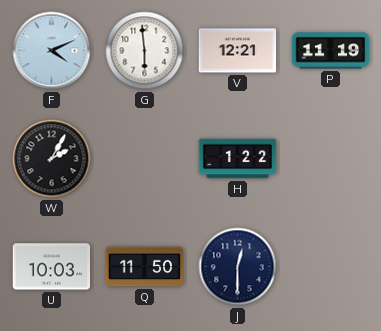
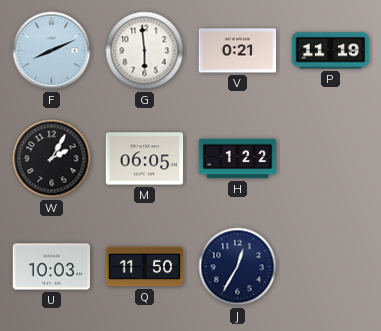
F: 4:11 -> 8:11
V: 12:21 -> 0:21
M: none -> 06:05
J: 12:30 -> 12:35
